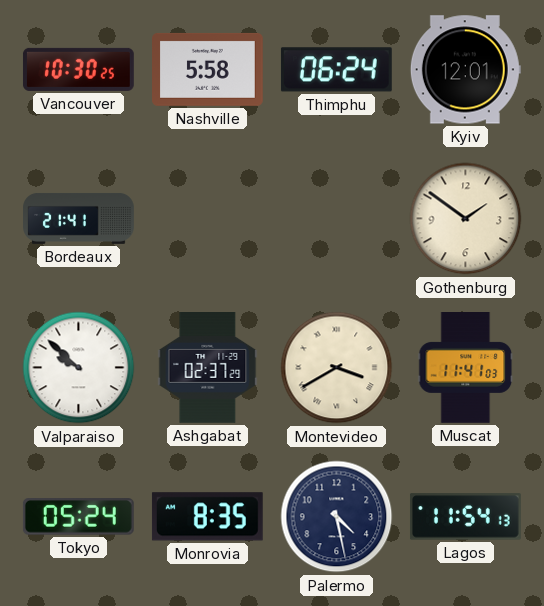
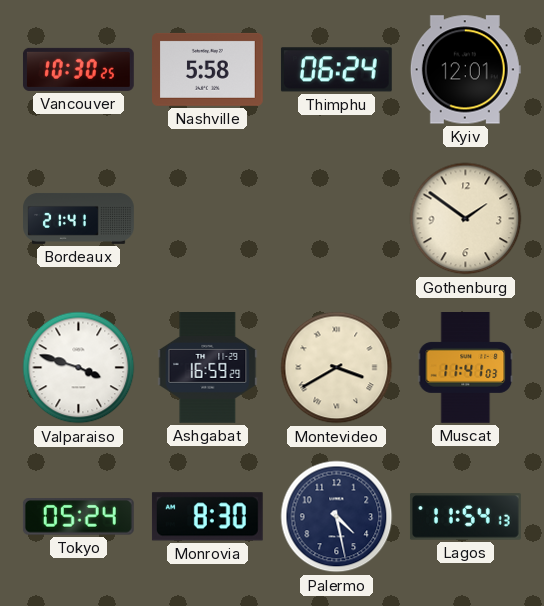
Valparaiso: 9:52 -> 3:48
Ashgabat: 02:37 -> 16:59
Monrovia: 8:35 -> 8:30
